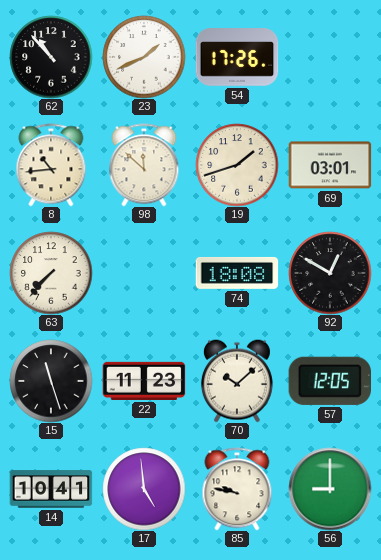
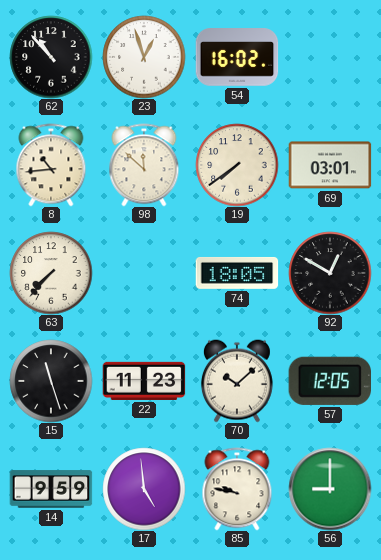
23: 1:41 -> 12:57
54: 17:26 -> 16:02
19: 1:42 -> 7:39
74: 18:08 -> 18:05
14: 10:41 -> 9:59
